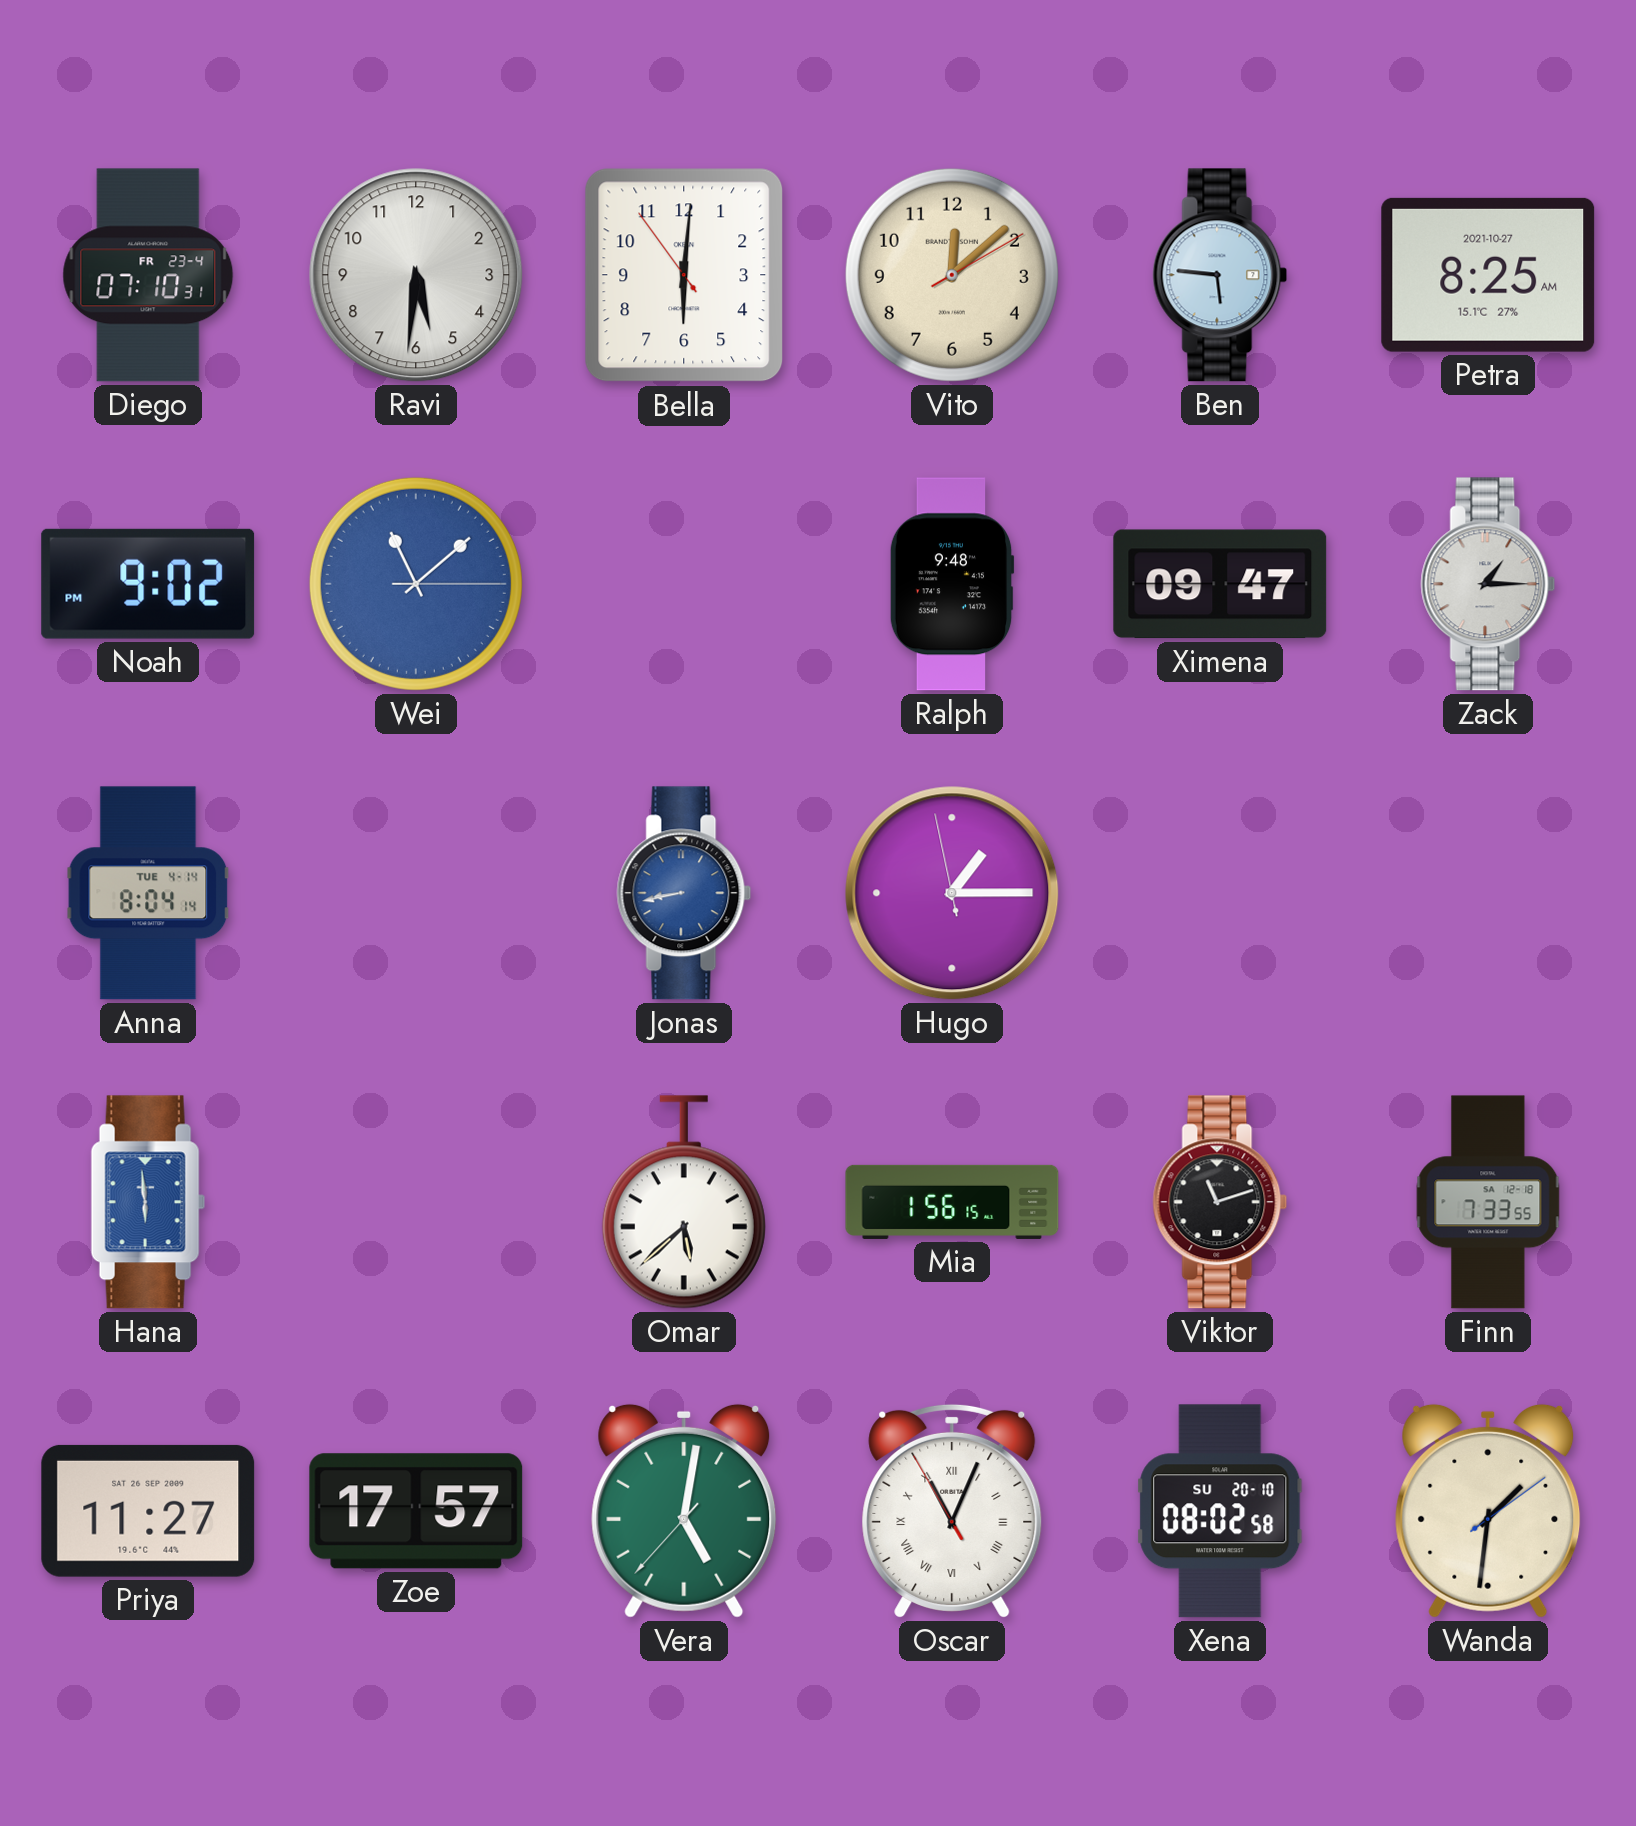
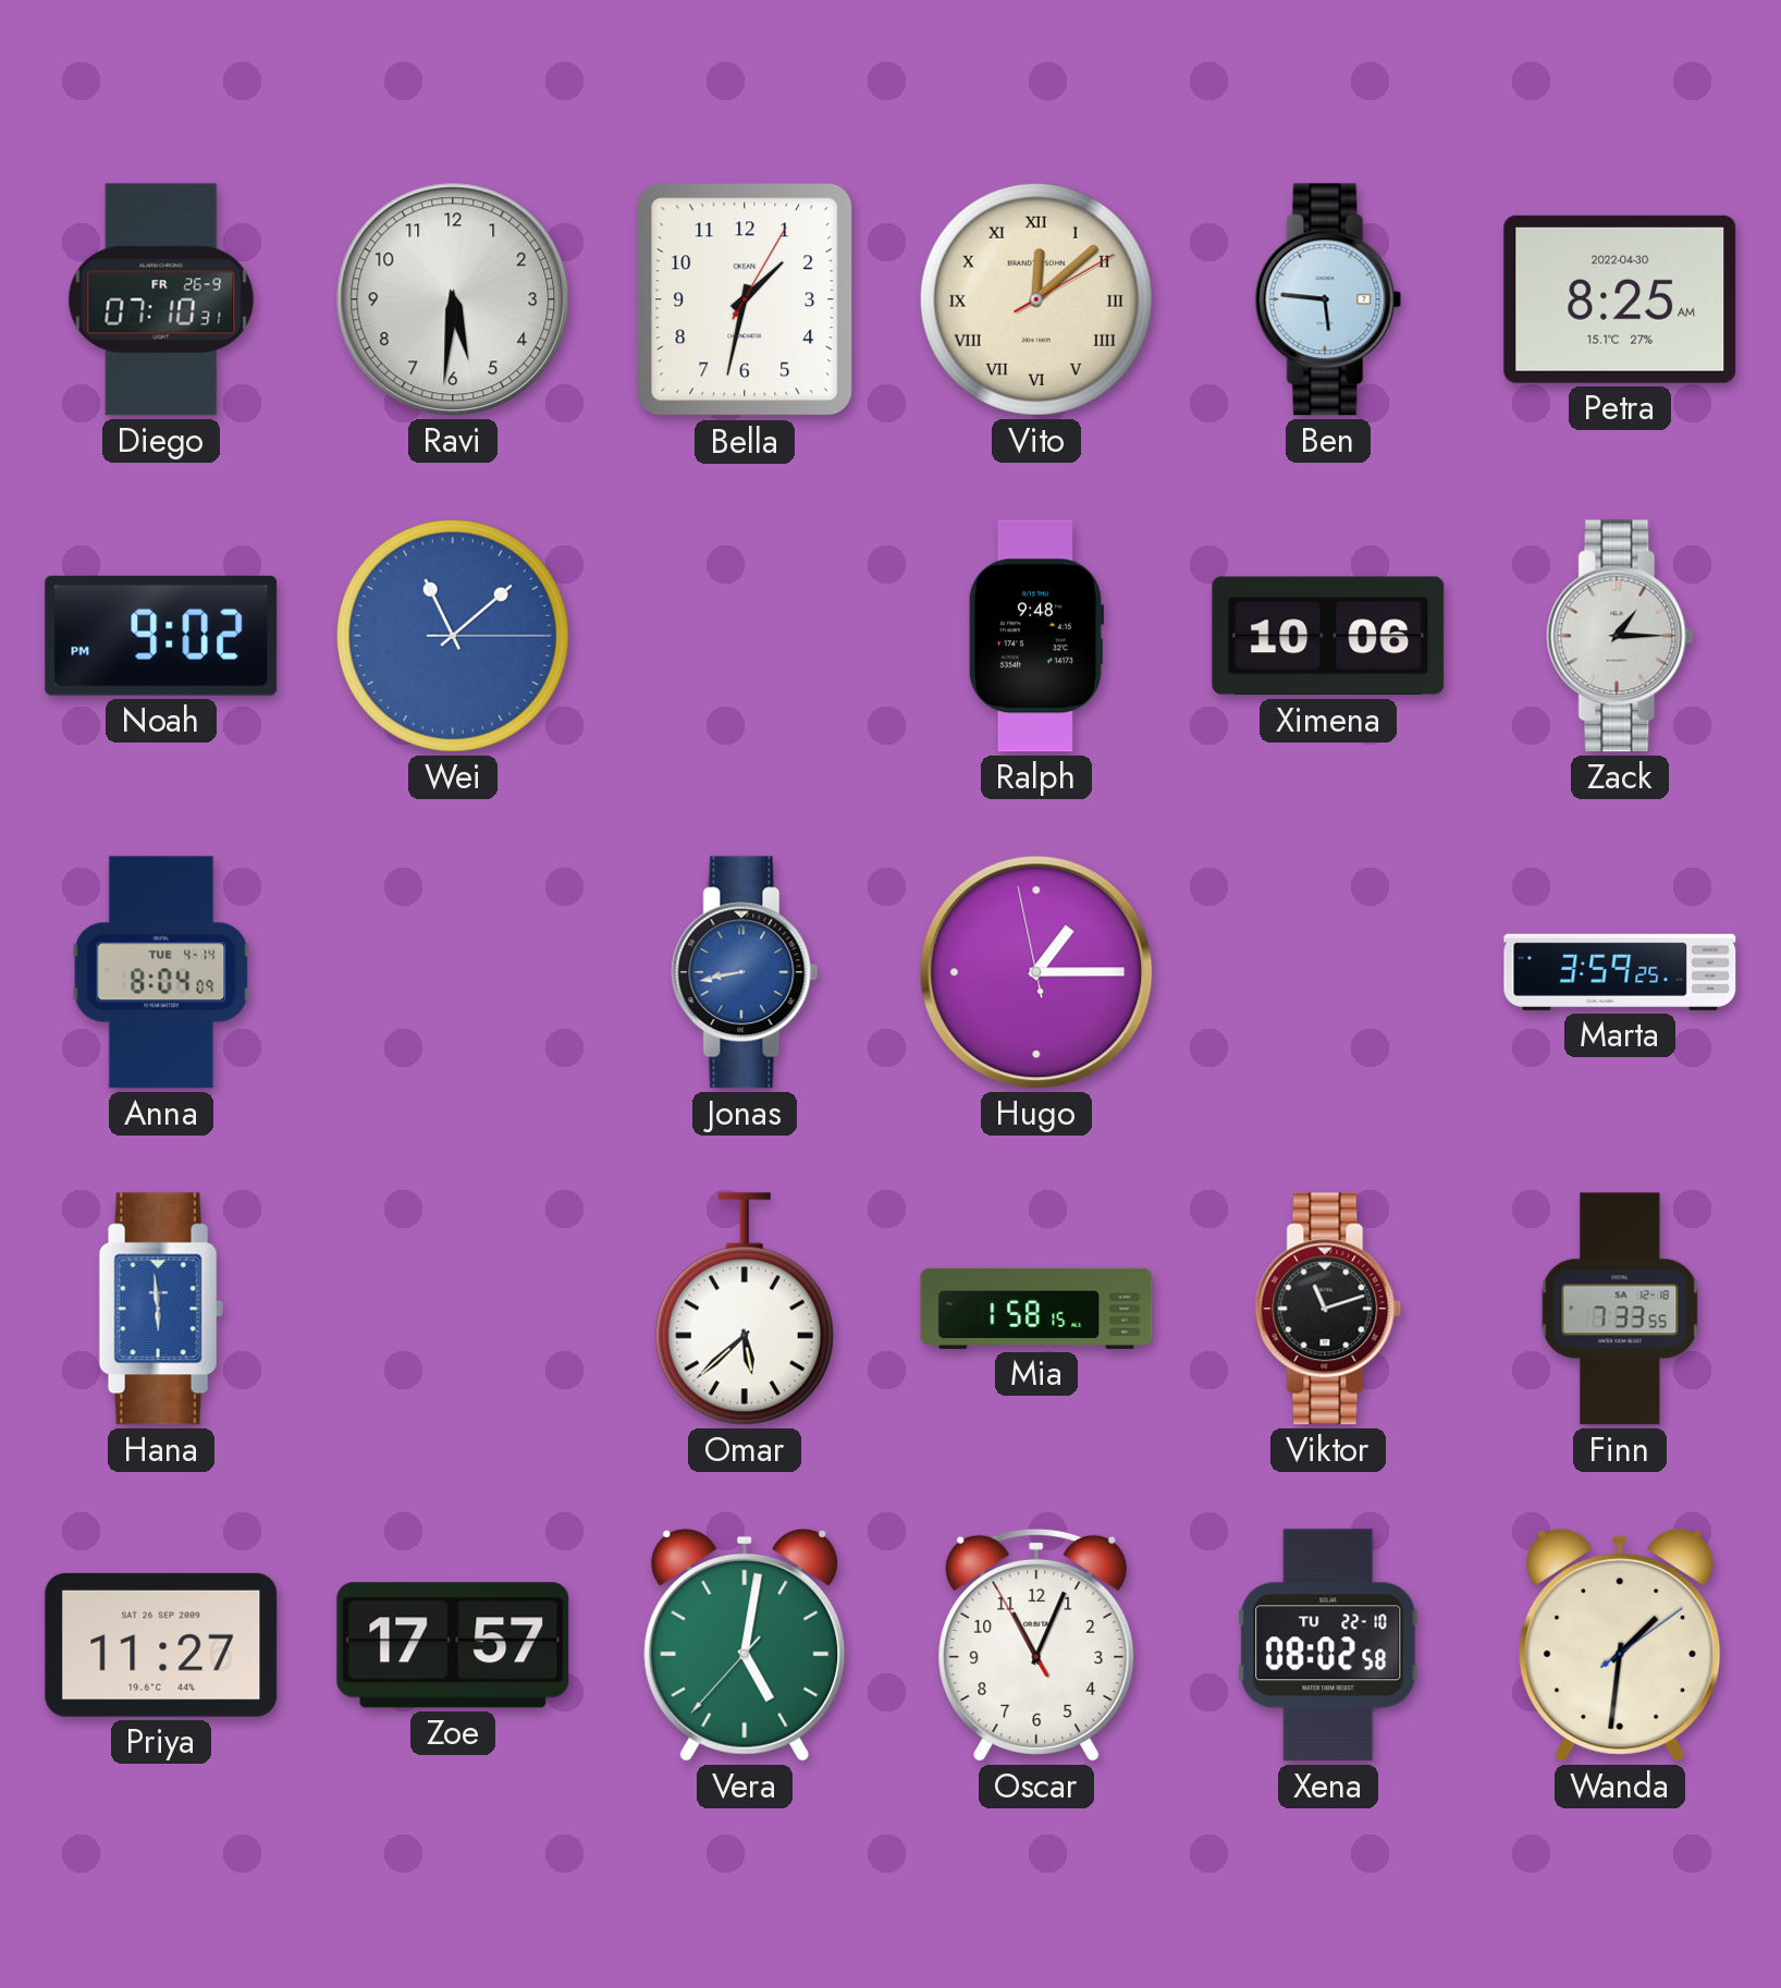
Diego date: FR 23-4 -> FR 26-9
Bella: 6:00 -> 1:32
Vito numerals: Arabic -> Roman
Petra date: 2021-10-27 -> 2022-04-30
Ximena: 09:47 -> 10:06
Anna: 8:04:14 -> 8:04:09
Marta: none -> 3:59
Mia: 1:56 -> 1:58
Oscar numerals: Roman -> Arabic
Xena date: SU 20-10 -> TU 22-10
